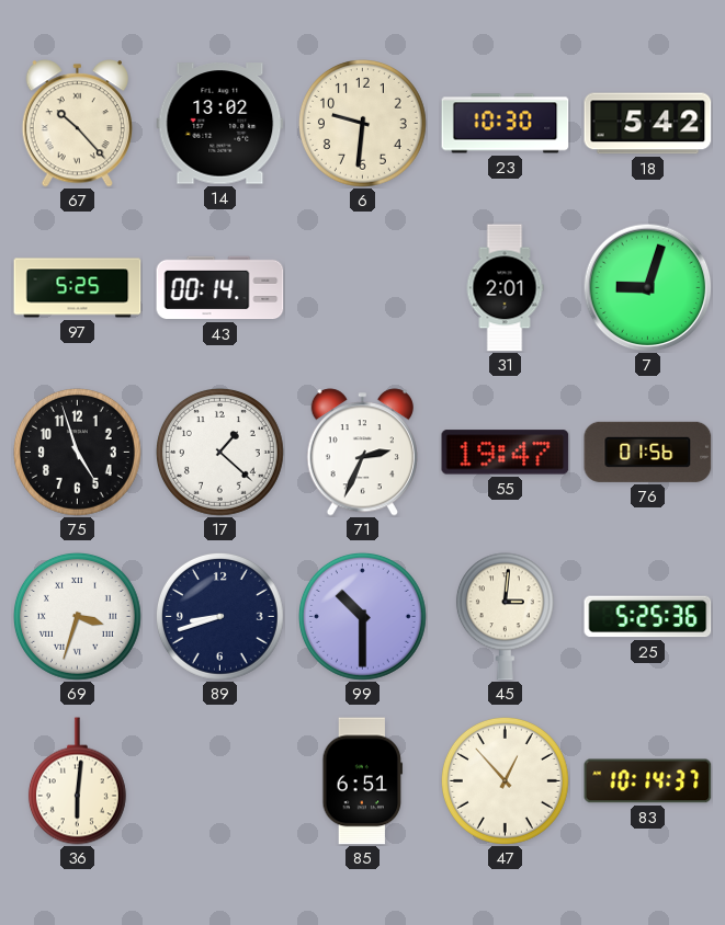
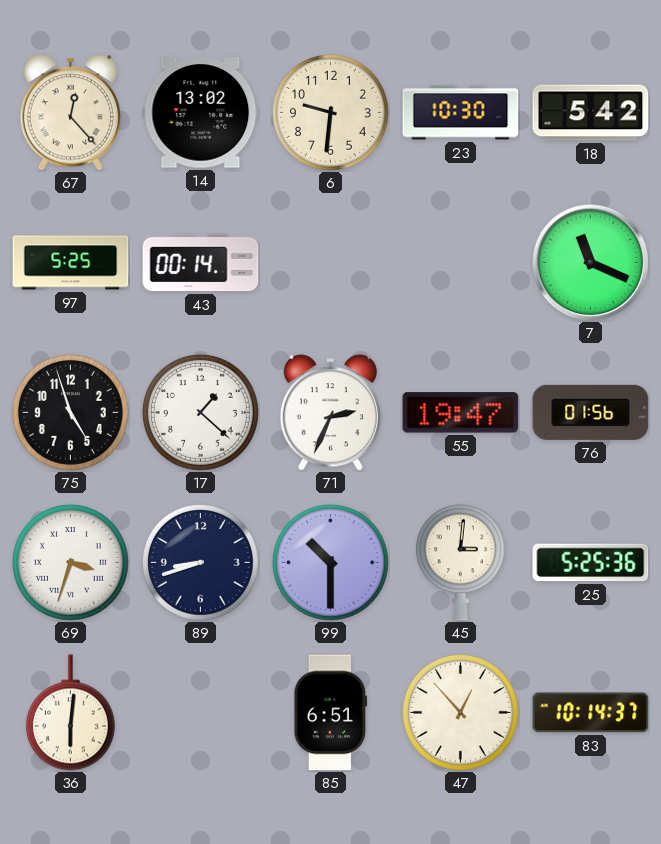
67: 10:23 -> 12:23
31: 2:01 -> none
7: 9:03 -> 11:19
